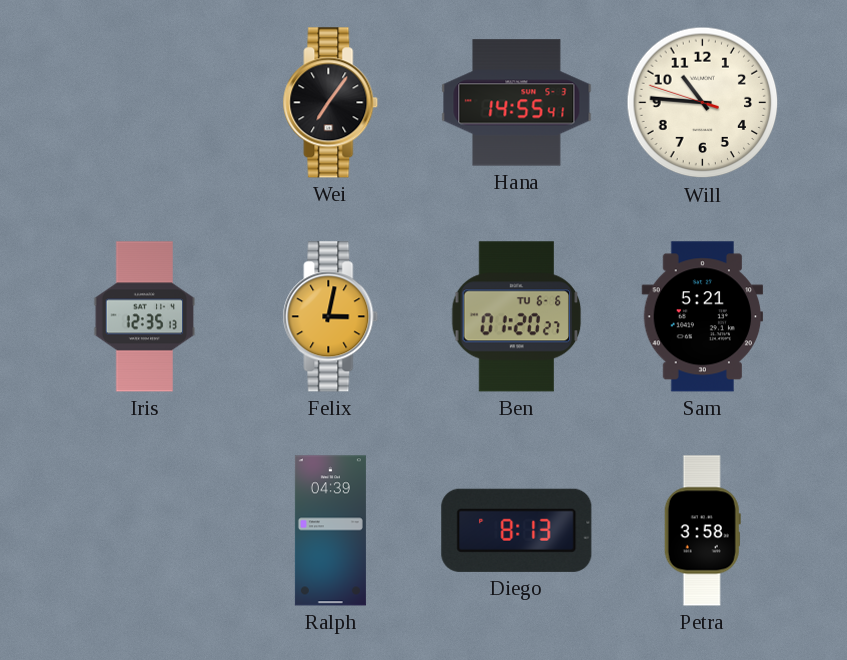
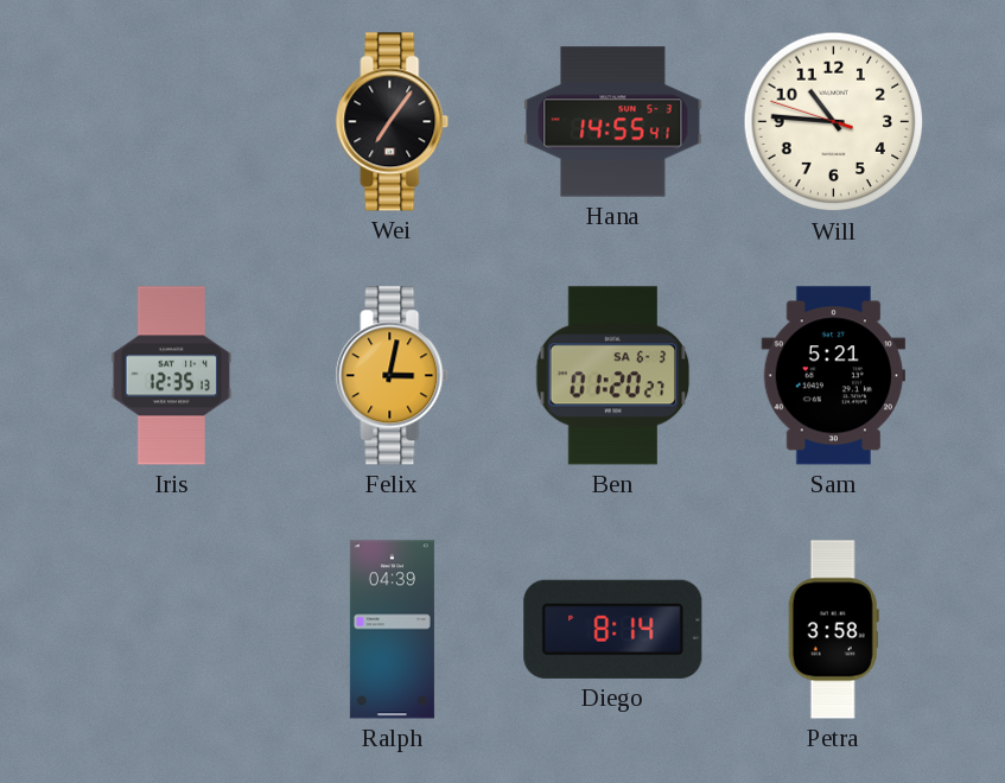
Ben date: TU 6-6 -> SA 6-3
Diego: 8:13 -> 8:14
